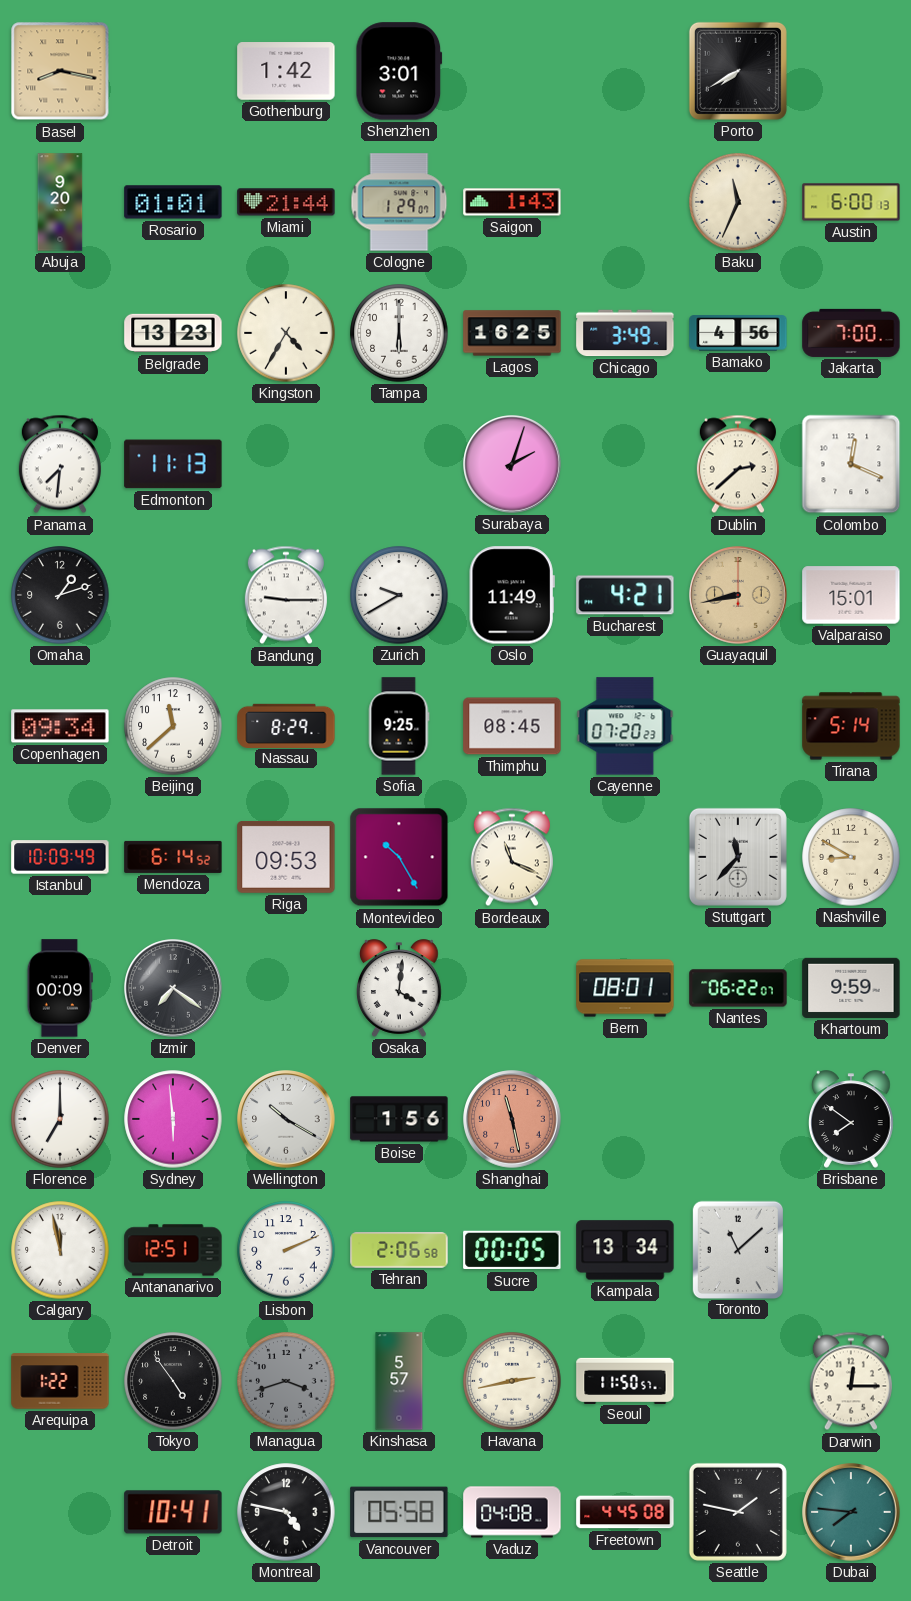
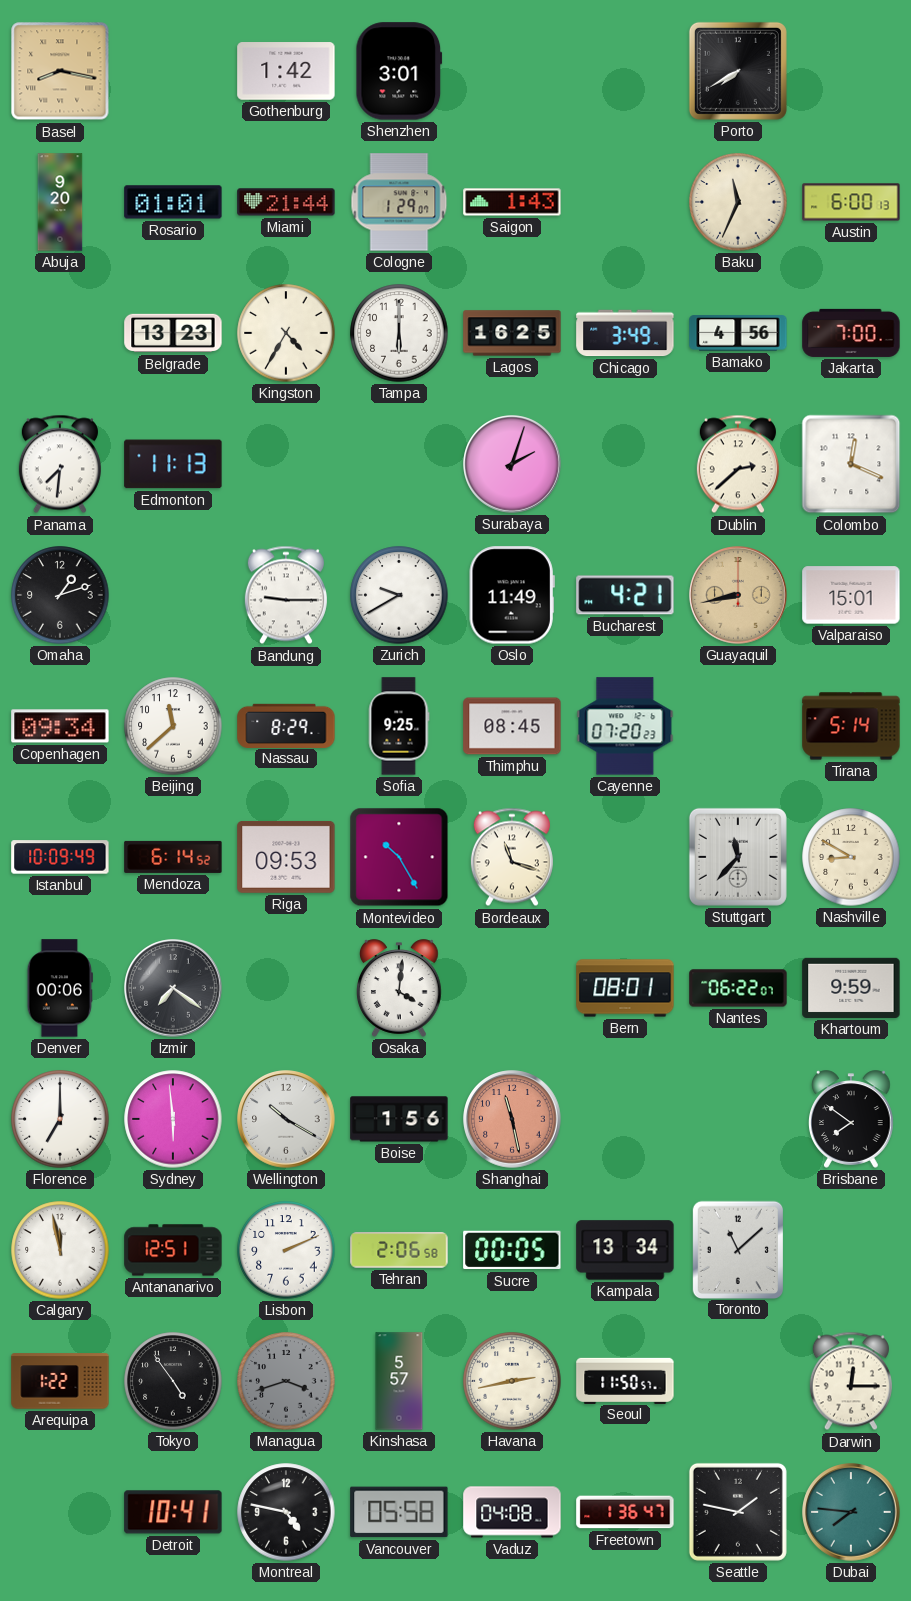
Bordeaux: 11:19 -> 11:18
Denver: 00:09 -> 00:06
Freetown: 4:45 -> 1:36
